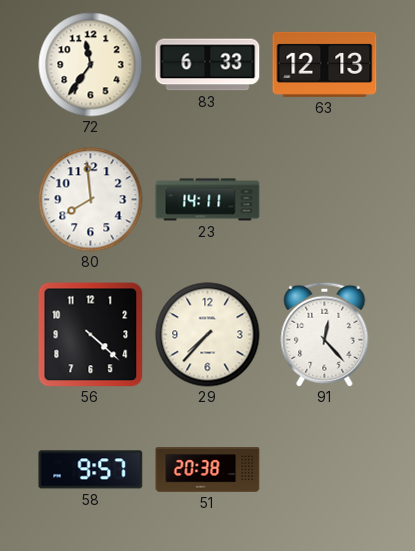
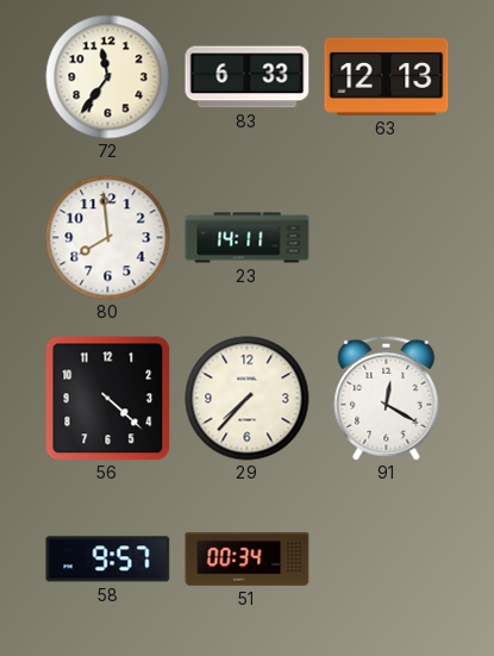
91: 12:23 -> 12:20
51: 20:38 -> 00:34
